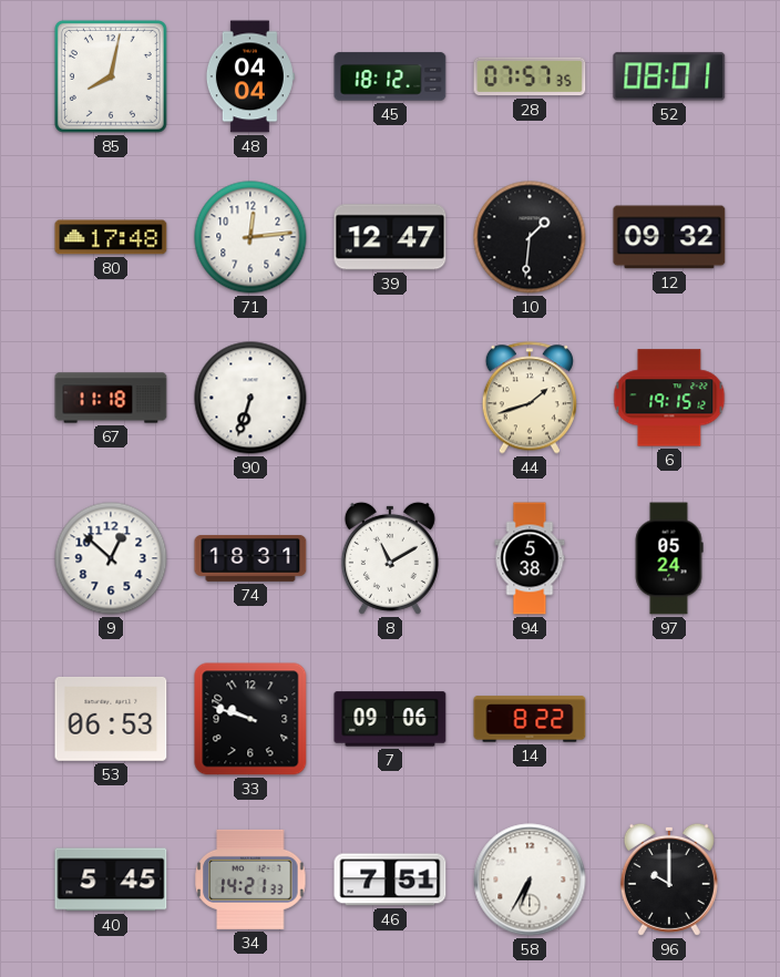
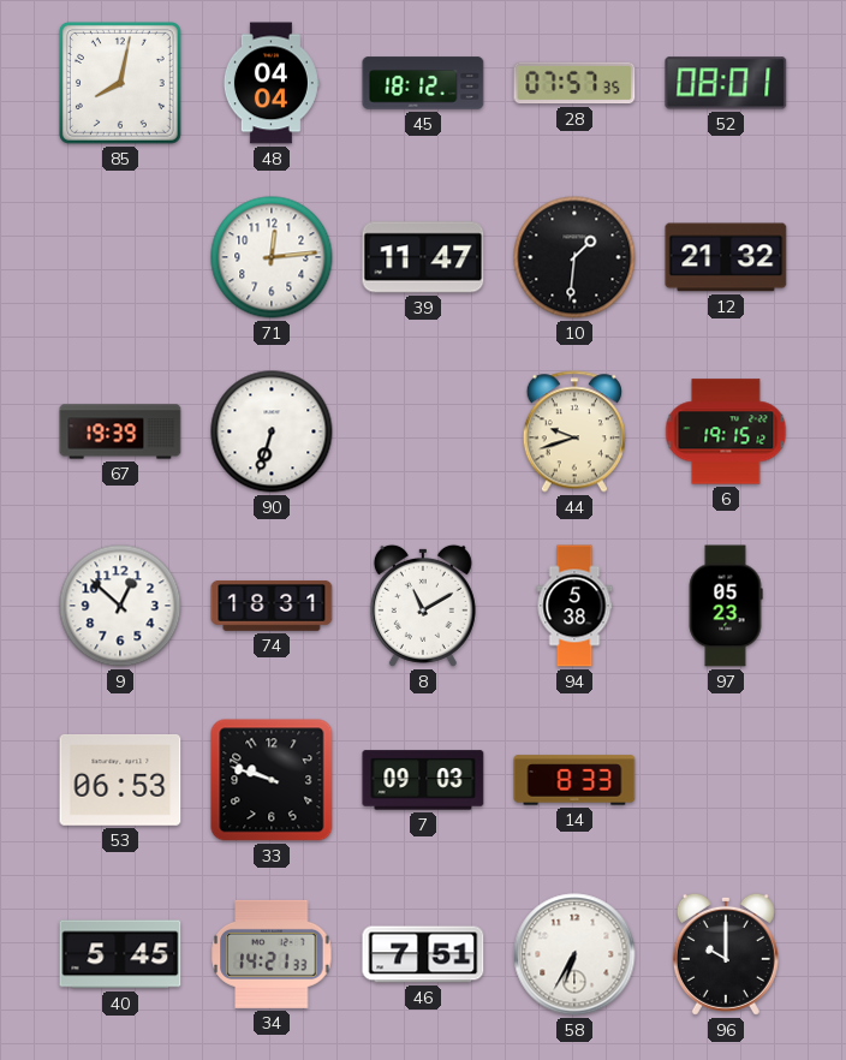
80: 17:48 -> none
39: 12:47 -> 11:47
12: 09:32 -> 21:32
67: 11:18 -> 19:39
44: 1:42 -> 9:42
97: 05:24 -> 05:23
7: 09:06 -> 09:03
14: 8:22 -> 8:33
